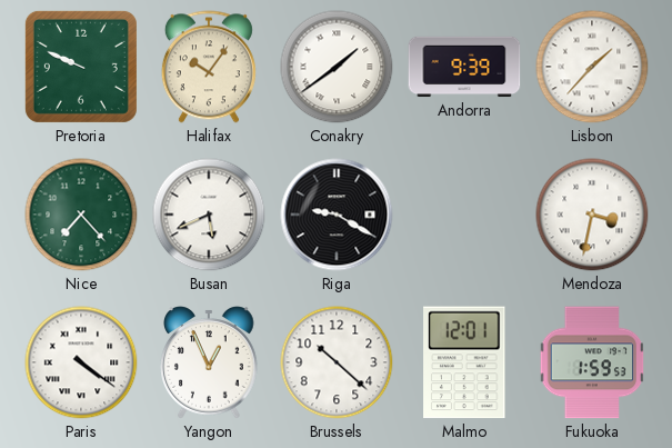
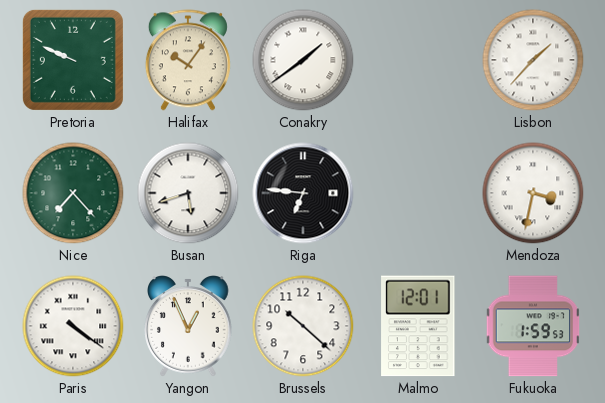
Andorra: 9:39 -> none
Busan: 5:41 -> 5:42
Riga: 9:20 -> 6:46
